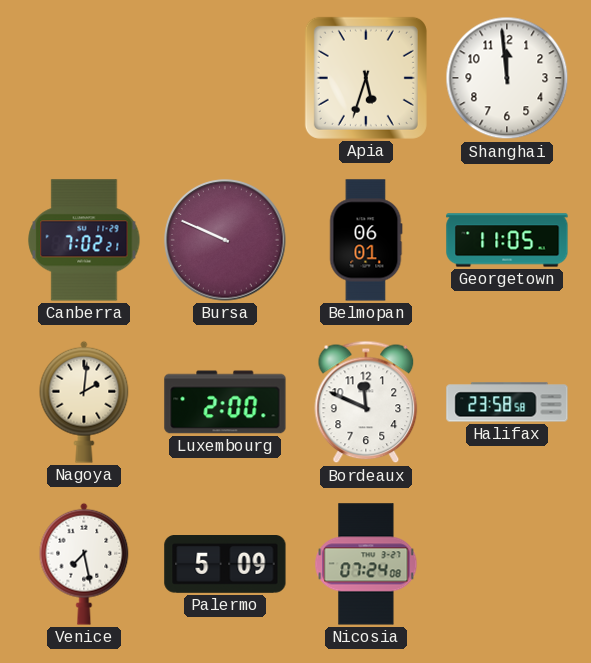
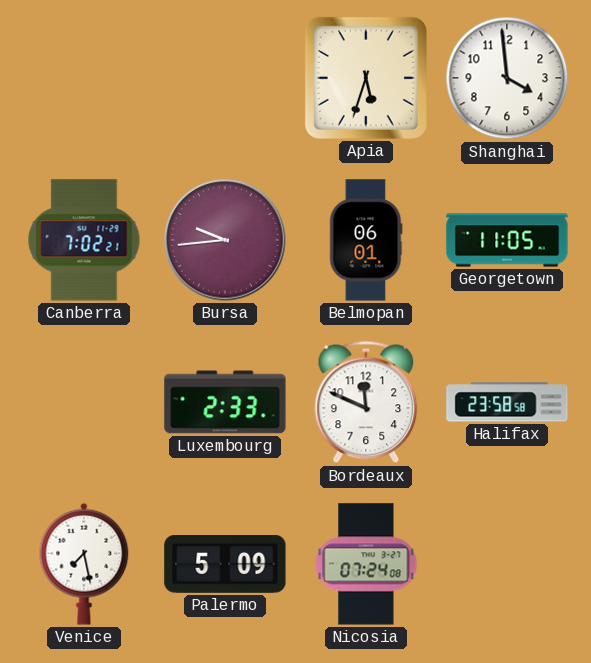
Shanghai: 11:59 -> 3:59
Bursa: 9:49 -> 9:44
Nagoya: 2:01 -> none
Luxembourg: 2:00 -> 2:33
